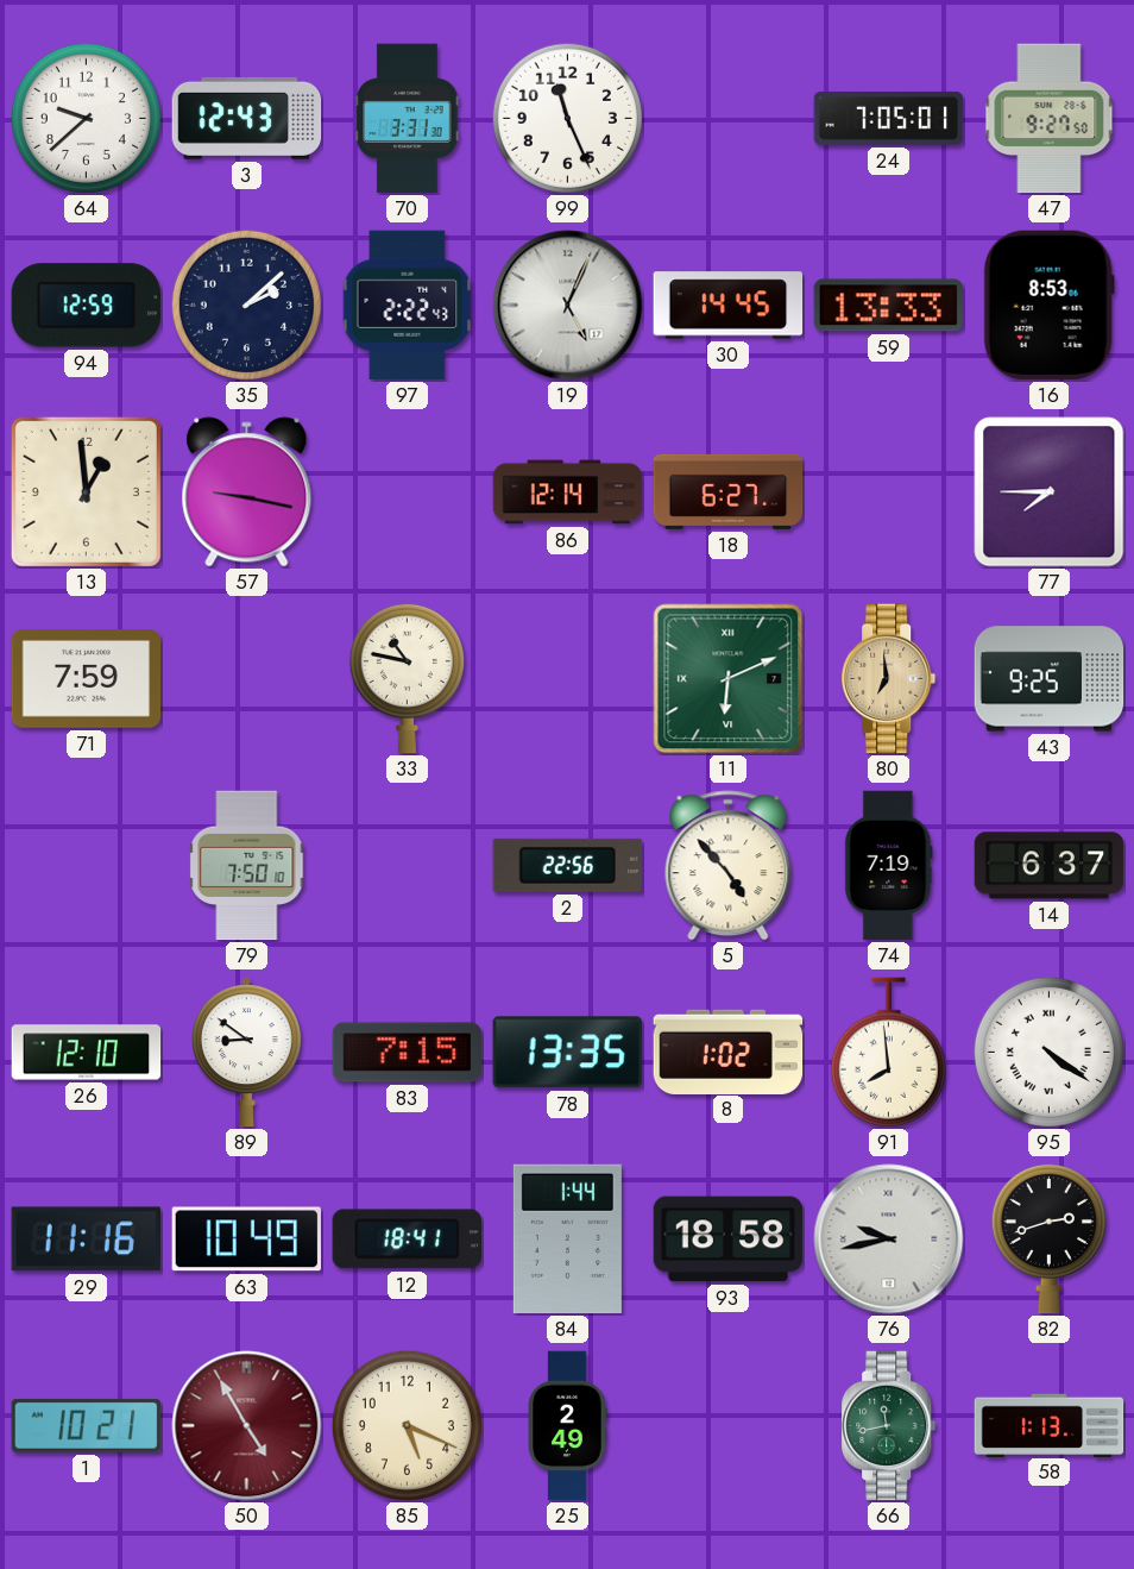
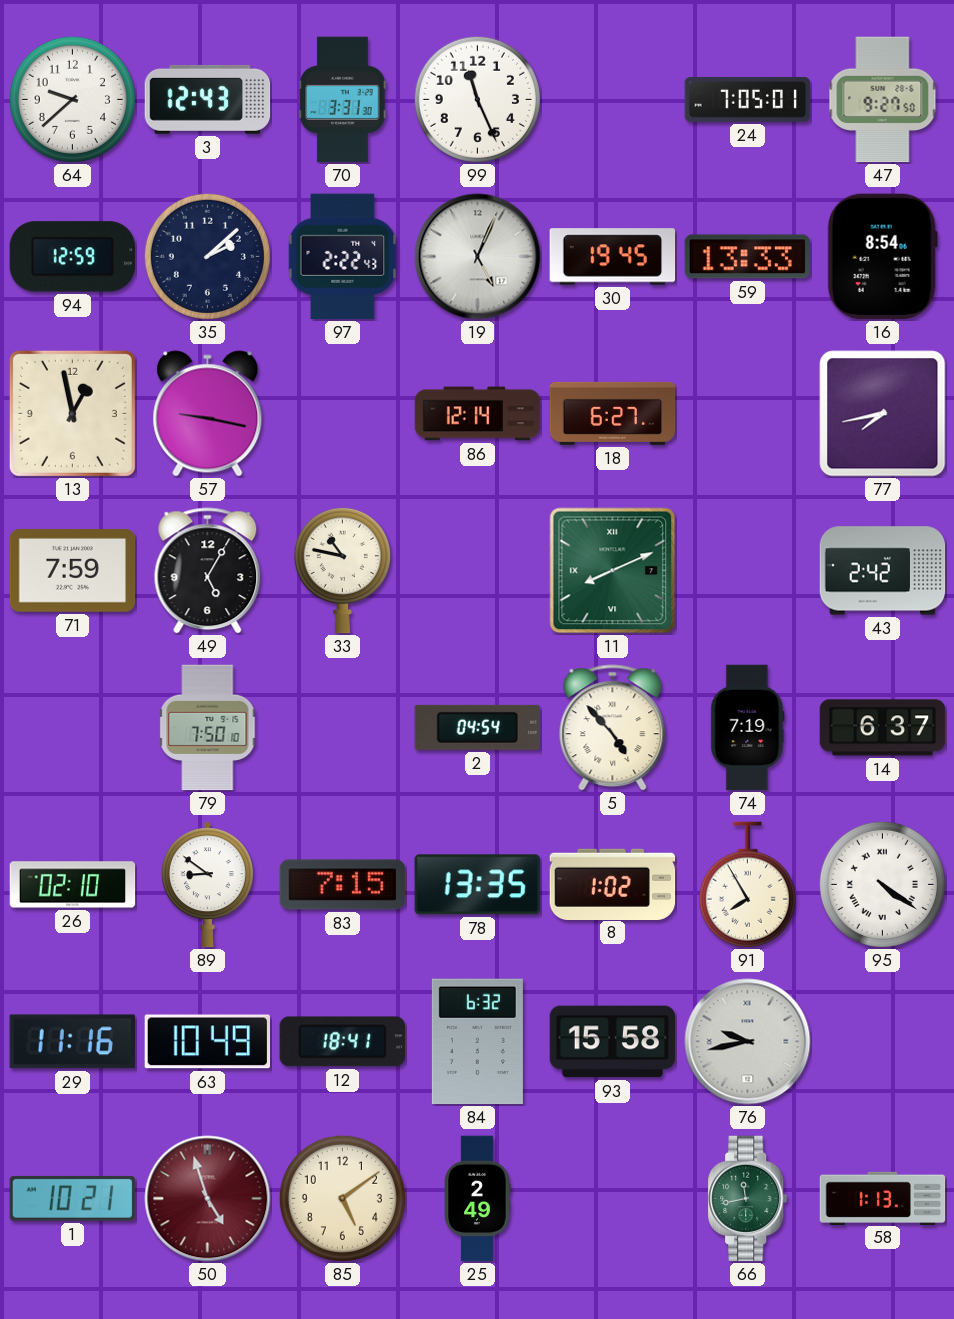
30: 14:45 -> 19:45
16: 8:53 -> 8:54
13: 12:59 -> 12:58
77: 7:45 -> 7:43
49: none -> 5:05
11: 6:11 -> 8:11
80: 6:59 -> none
43: 9:25 -> 2:42
2: 22:56 -> 04:54
26: 12:10 -> 02:10
91: 7:59 -> 7:55
84: 1:44 -> 6:32
93: 18:58 -> 15:58
82: 2:42 -> none
50: 4:55 -> 4:57
85: 5:19 -> 5:09
